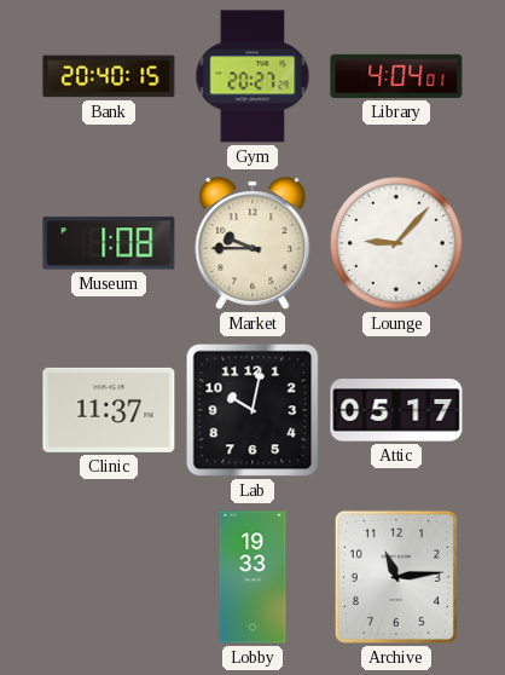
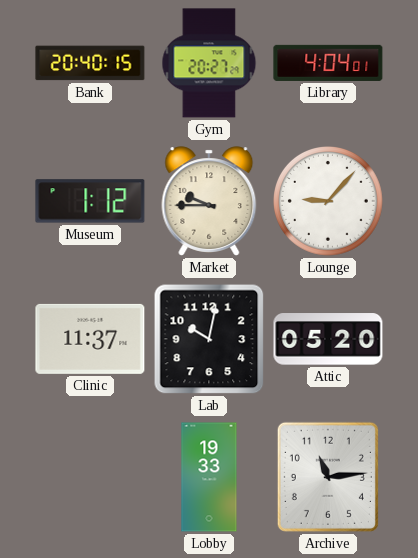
Museum: 1:08 -> 1:12
Attic: 05:17 -> 05:20
